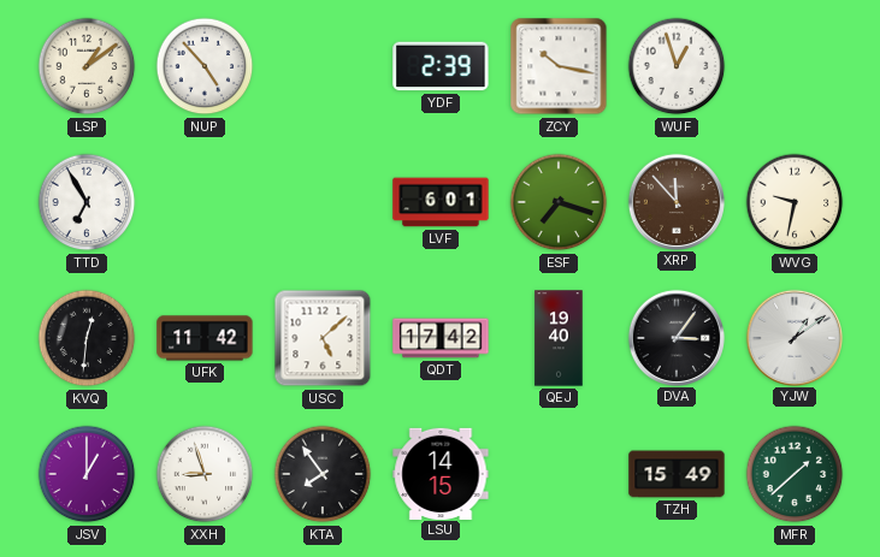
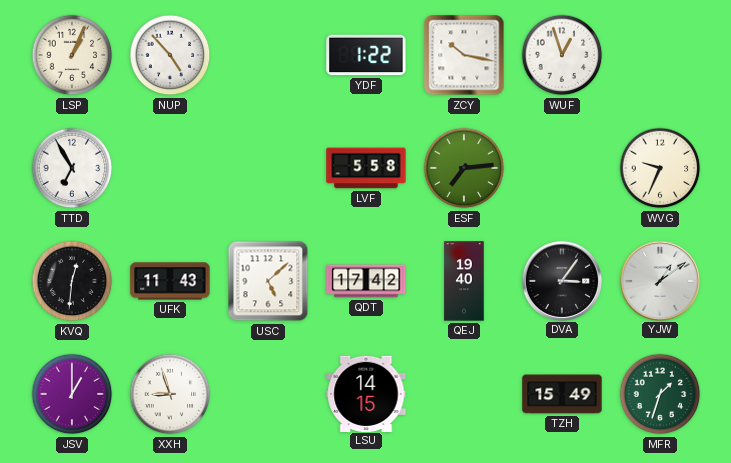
LSP: 1:09 -> 1:04
YDF: 2:39 -> 1:22
LVF: 6:01 -> 5:58
ESF: 7:18 -> 7:14
XRP: 11:53 -> none
WVG: 9:32 -> 9:34
UFK: 11:42 -> 11:43
KTA: 7:54 -> none
MFR: 1:38 -> 1:33
